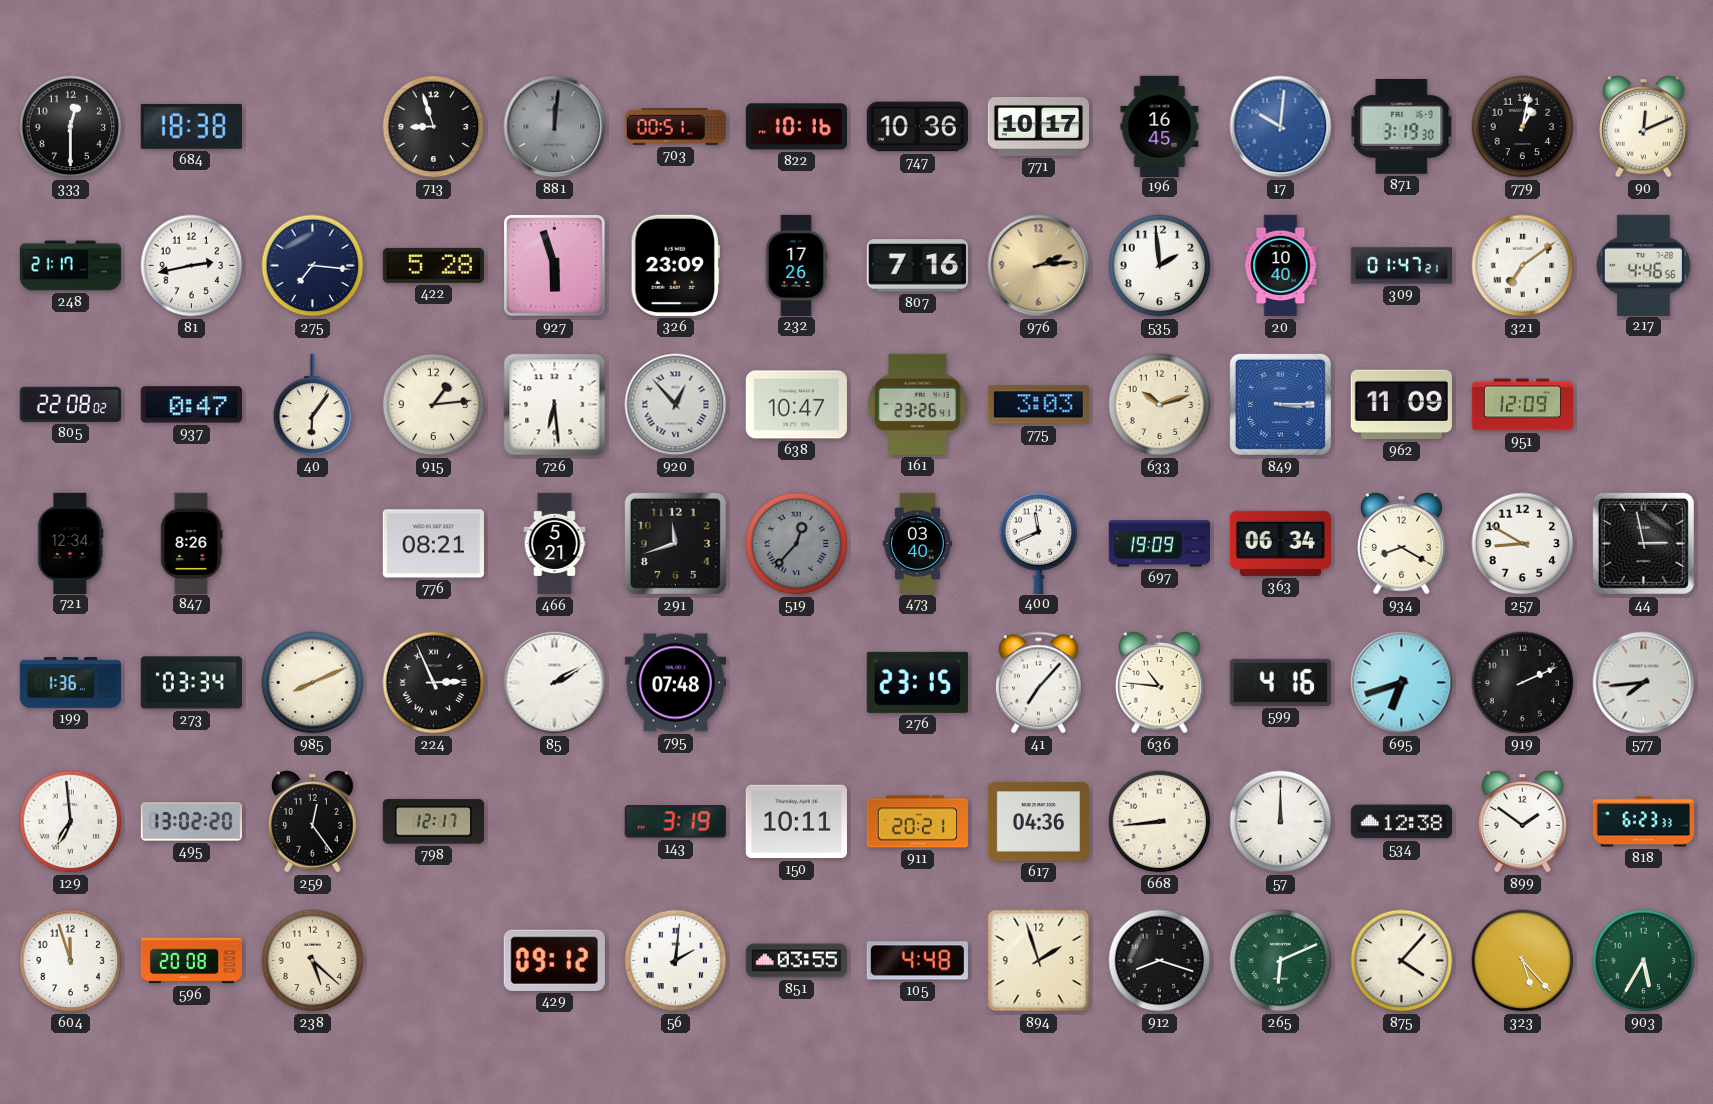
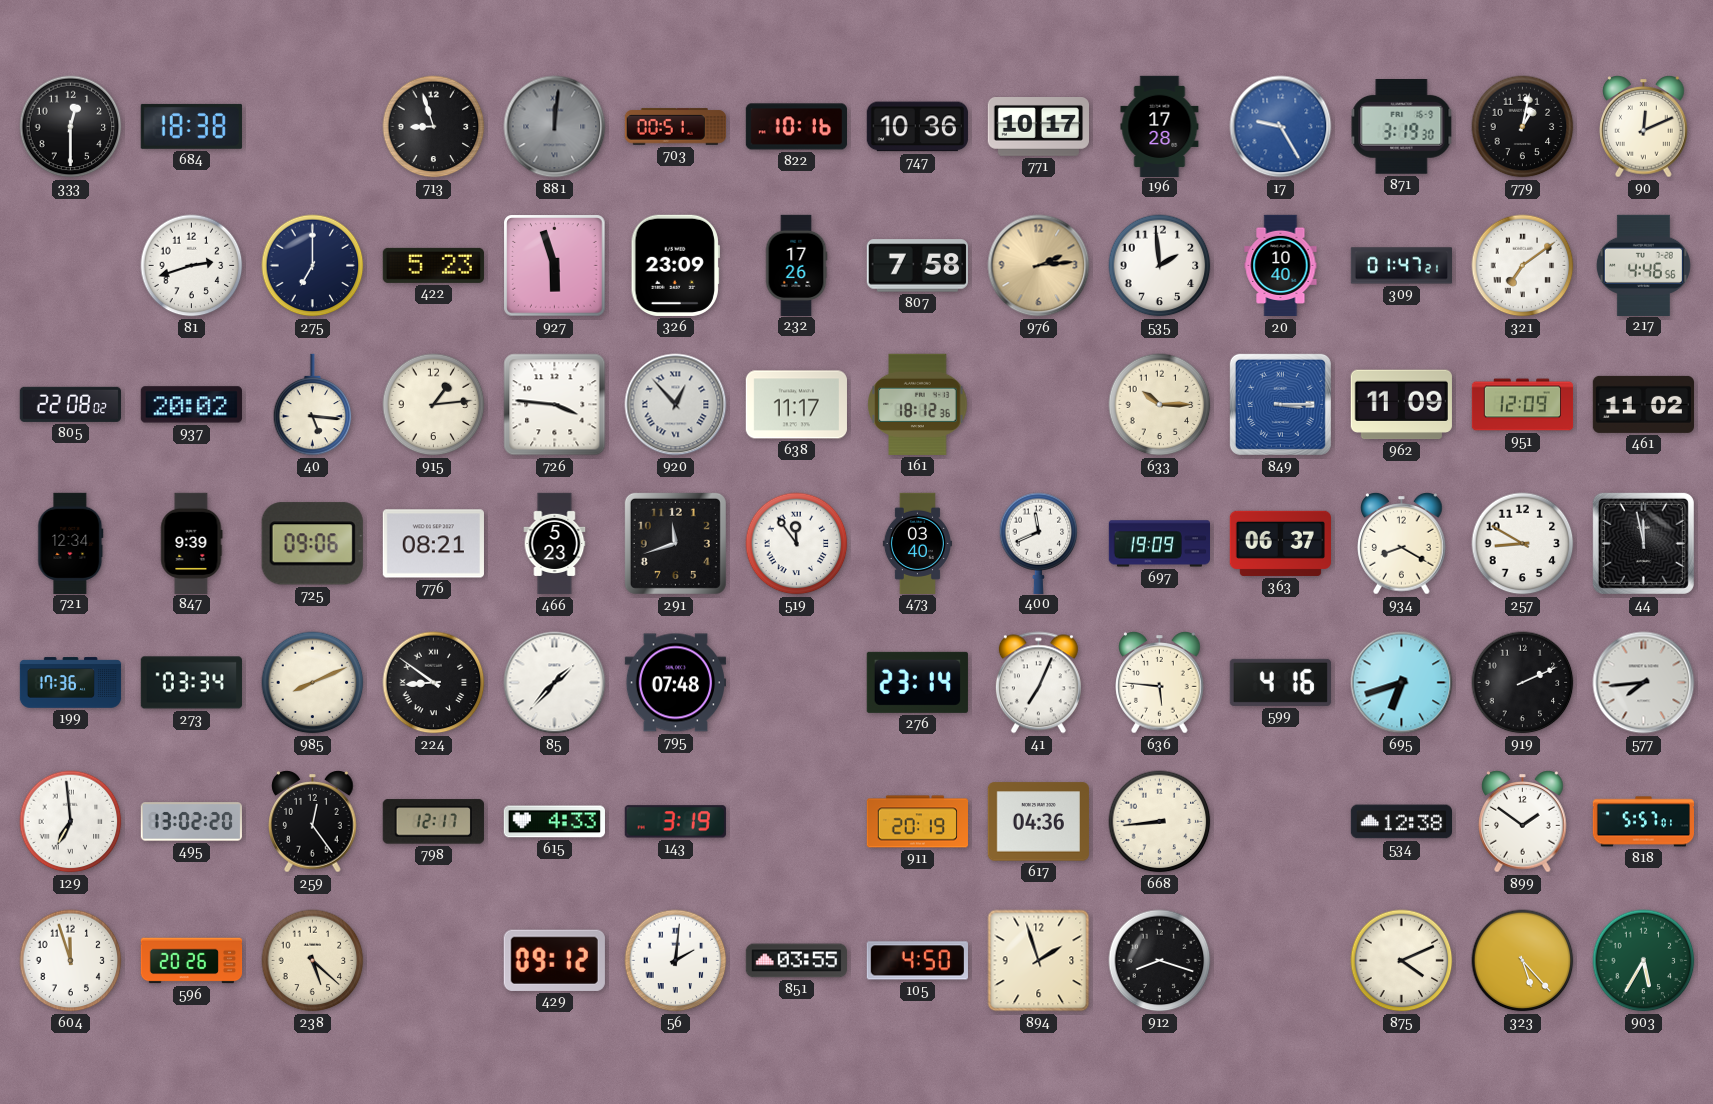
196: 16:45 -> 17:28
17: 10:01 -> 9:25
248: 21:17 -> none
81: 2:43 -> 2:42
275: 7:16 -> 7:00
422: 5:28 -> 5:23
807: 7:16 -> 7:58
937: 0:47 -> 20:02
40: 6:06 -> 5:16
726: 6:29 -> 3:46
638: 10:47 -> 11:17
161: 23:26 -> 18:12
775: 3:03 -> none
633: 10:12 -> 10:15
461: none -> 11:02
847: 8:26 -> 9:39
725: none -> 09:06
466: 5:21 -> 5:23
519: 12:37 -> 11:54
519 dial: grey -> white
363: 06:34 -> 06:37
44: 2:58 -> 11:58
199: 1:36 -> 17:36
224: 2:56 -> 8:51
85: 2:10 -> 1:37
276: 23:15 -> 23:14
41: 7:07 -> 7:04
636: 10:46 -> 5:46
615: none -> 4:33
150: 10:11 -> none
911: 20:21 -> 20:19
57: 12:00 -> none
818: 6:23 -> 5:57
596: 20:08 -> 20:26
105: 4:48 -> 4:50
265: 6:11 -> none
875: 4:07 -> 4:11
